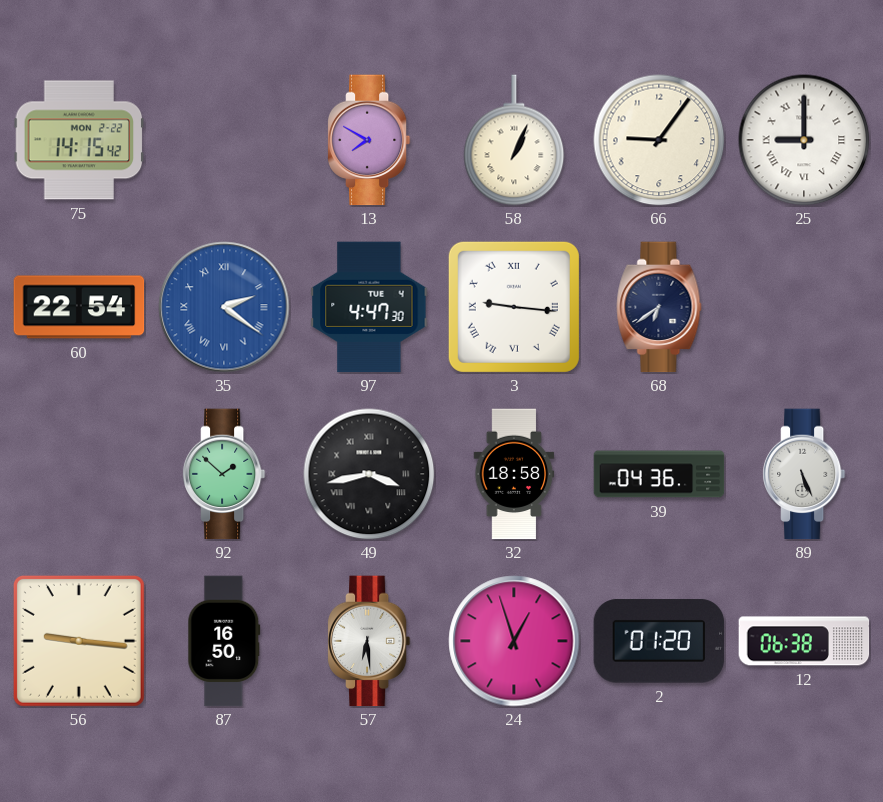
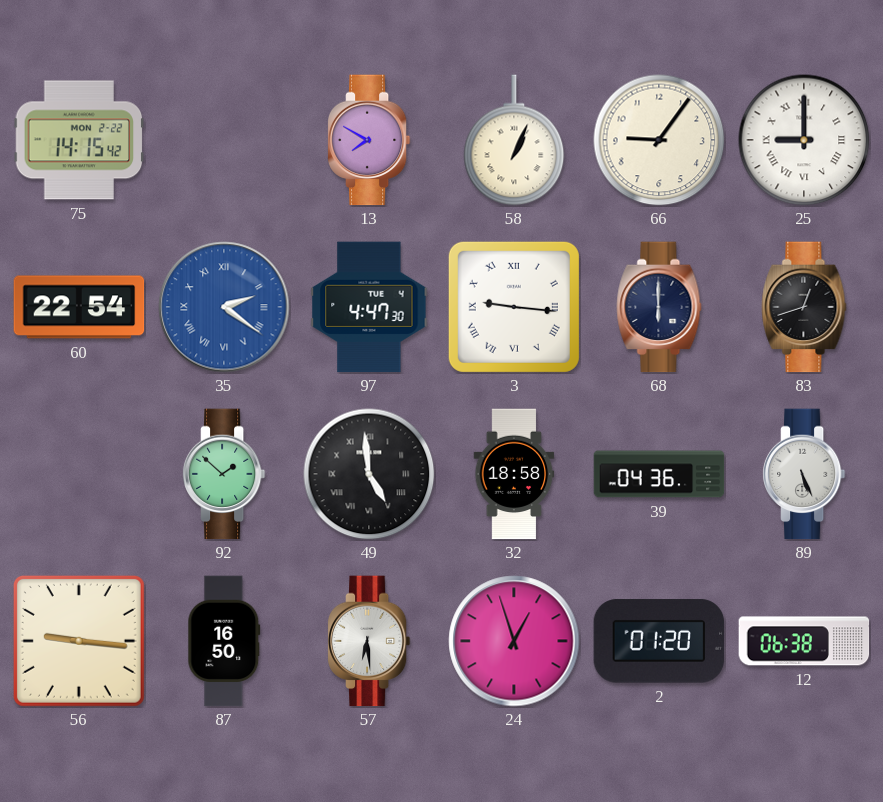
68: 6:39 -> 6:00
83: none -> 12:42
49: 3:43 -> 4:59
